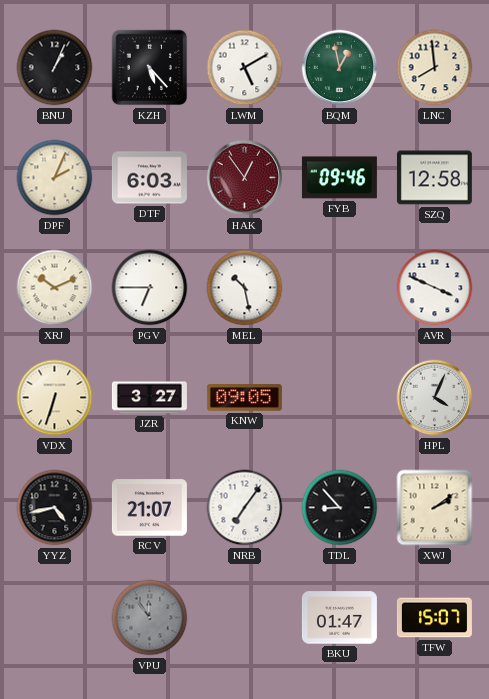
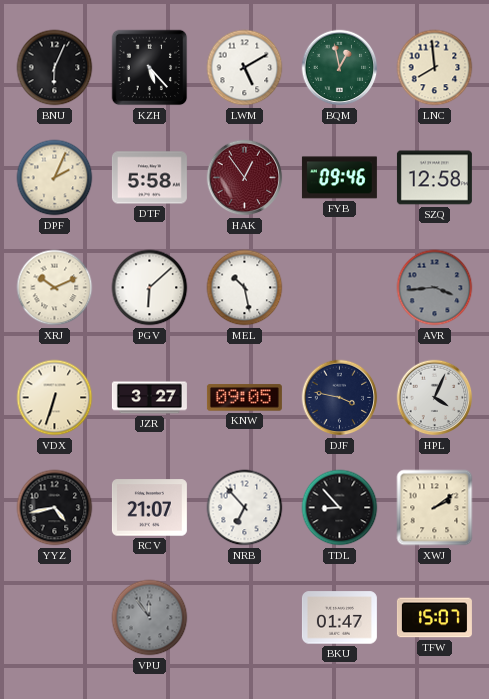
BNU: 1:04 -> 6:04
DTF: 6:03 -> 5:58
PGV: 6:45 -> 6:08
AVR: 3:49 -> 3:44
AVR dial: white -> grey
DJF: none -> 3:47
NRB: 7:06 -> 6:53
